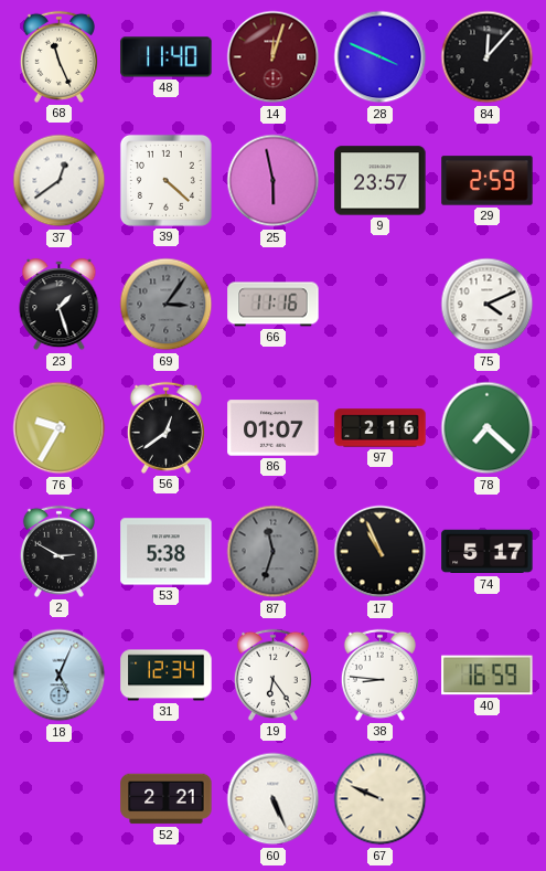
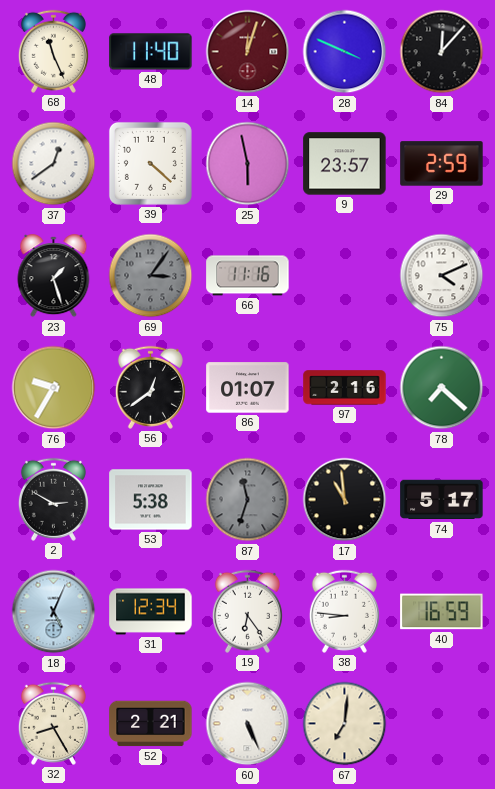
17: 10:56 -> 10:59
32: none -> 8:25
67: 9:49 -> 7:01
